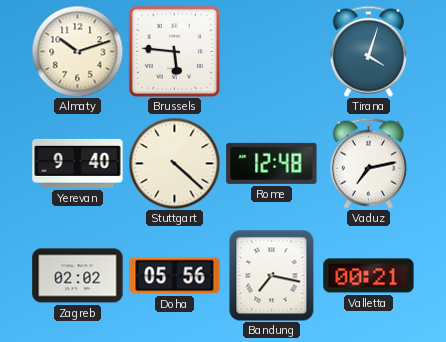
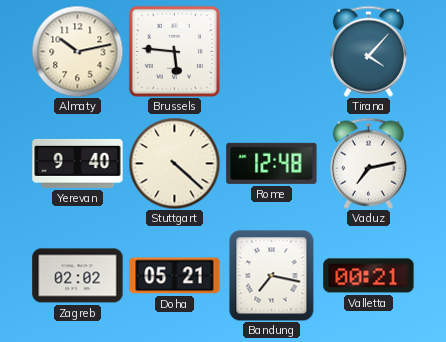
Almaty: 10:12 -> 10:13
Tirana: 4:03 -> 4:07
Doha: 05:56 -> 05:21
